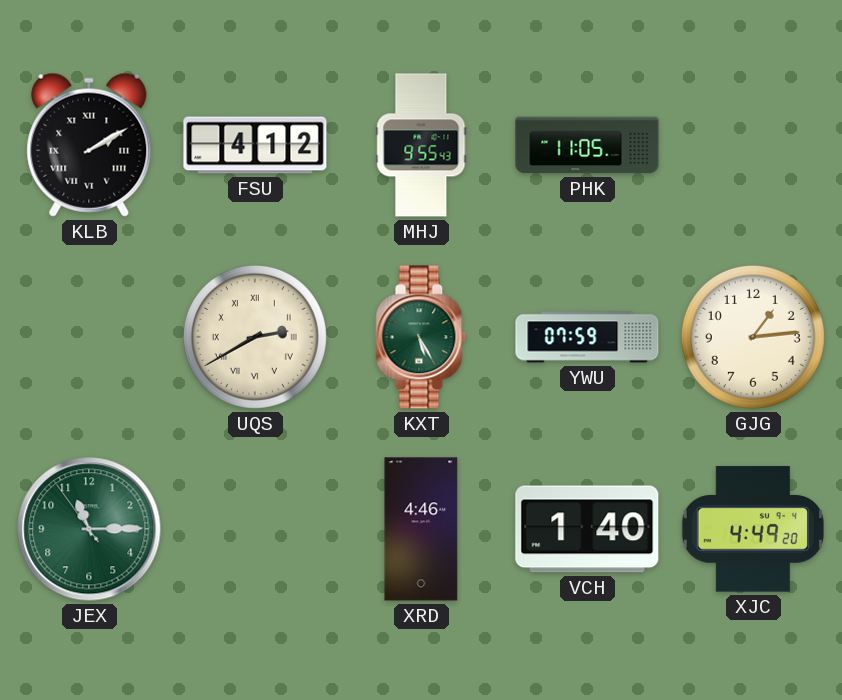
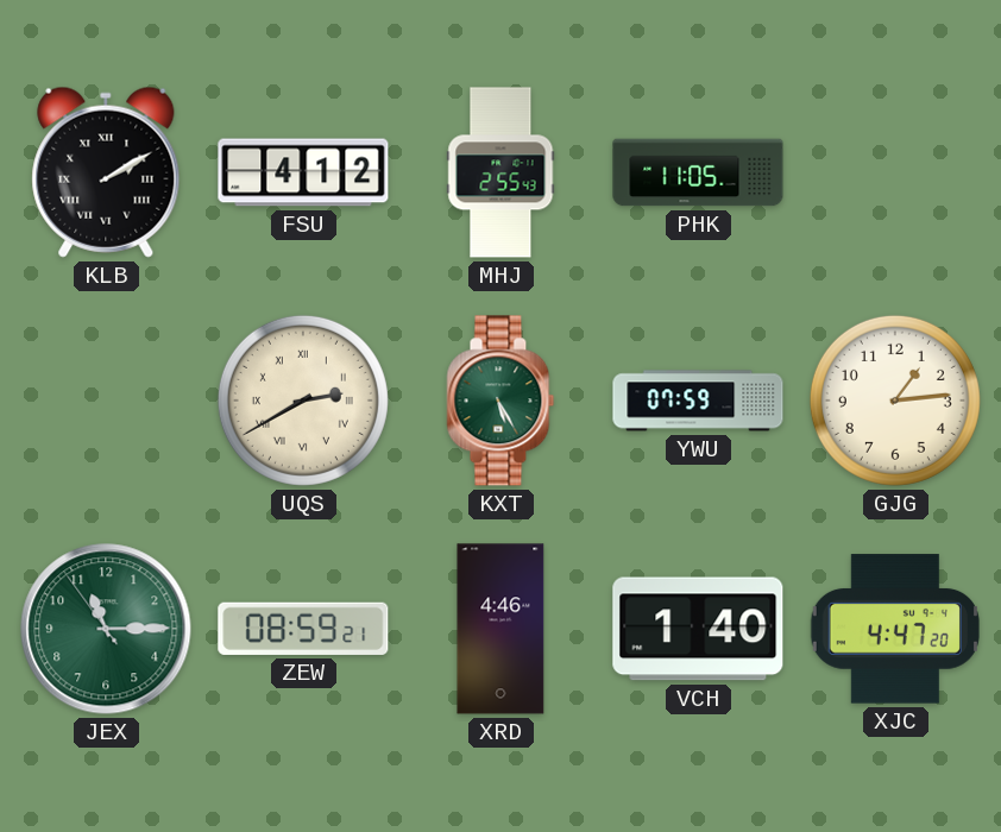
MHJ: 9:55 -> 2:55
ZEW: none -> 08:59
XJC: 4:49 -> 4:47
